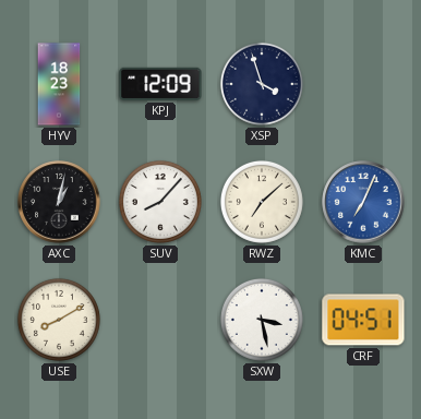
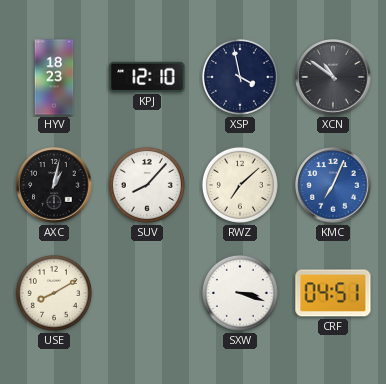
KPJ: 12:09 -> 12:10
XSP: 3:57 -> 3:58
XCN: none -> 10:51
SXW: 3:28 -> 3:18
